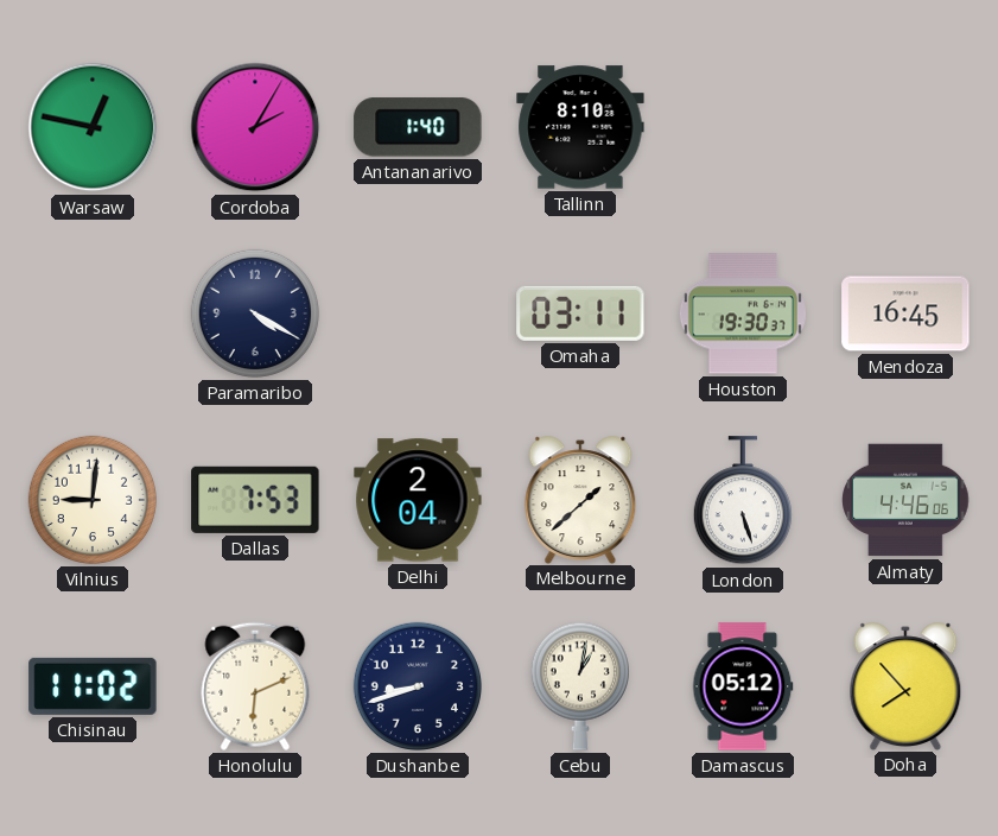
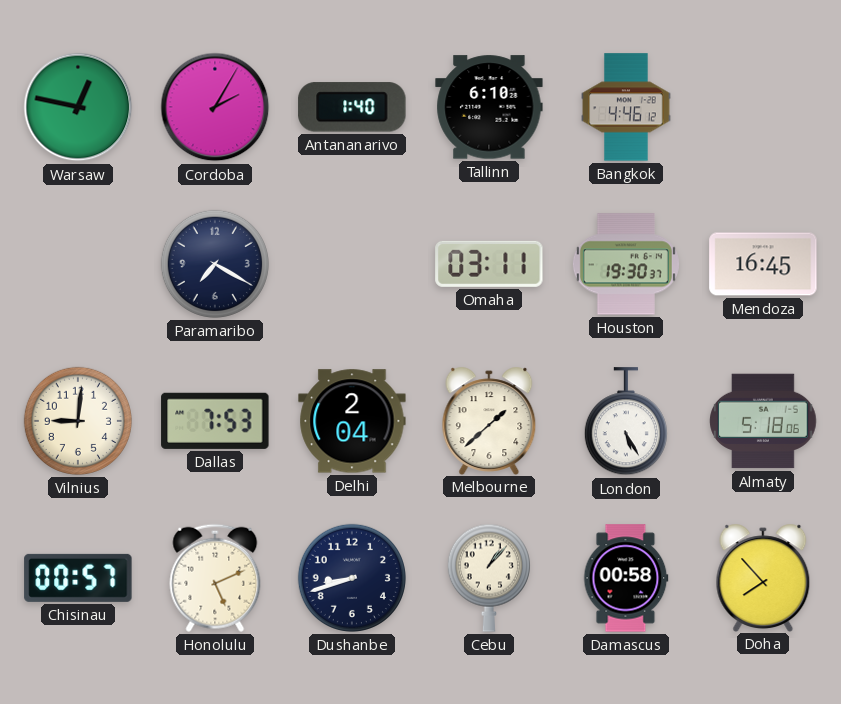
Tallinn: 8:10 -> 6:10
Bangkok: none -> 4:46
Paramaribo: 4:20 -> 7:20
London: 5:27 -> 5:25
Almaty: 4:46 -> 5:18
Chisinau: 11:02 -> 00:57
Honolulu: 6:11 -> 5:11
Cebu: 1:02 -> 1:07
Damascus: 05:12 -> 00:58
